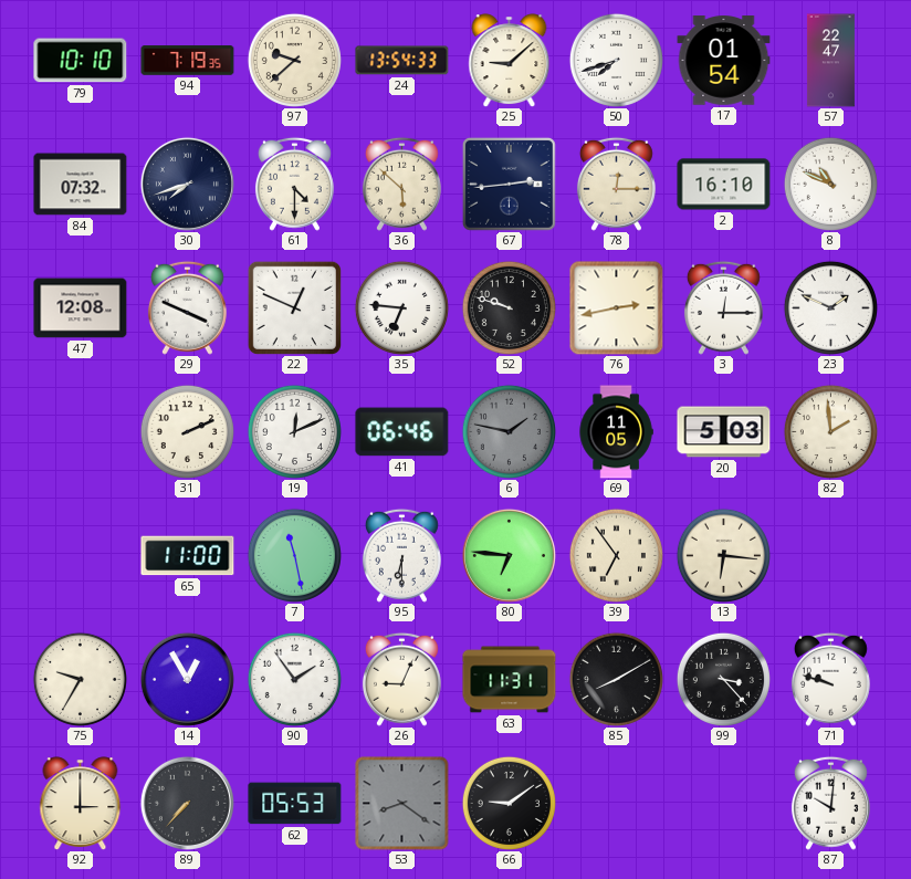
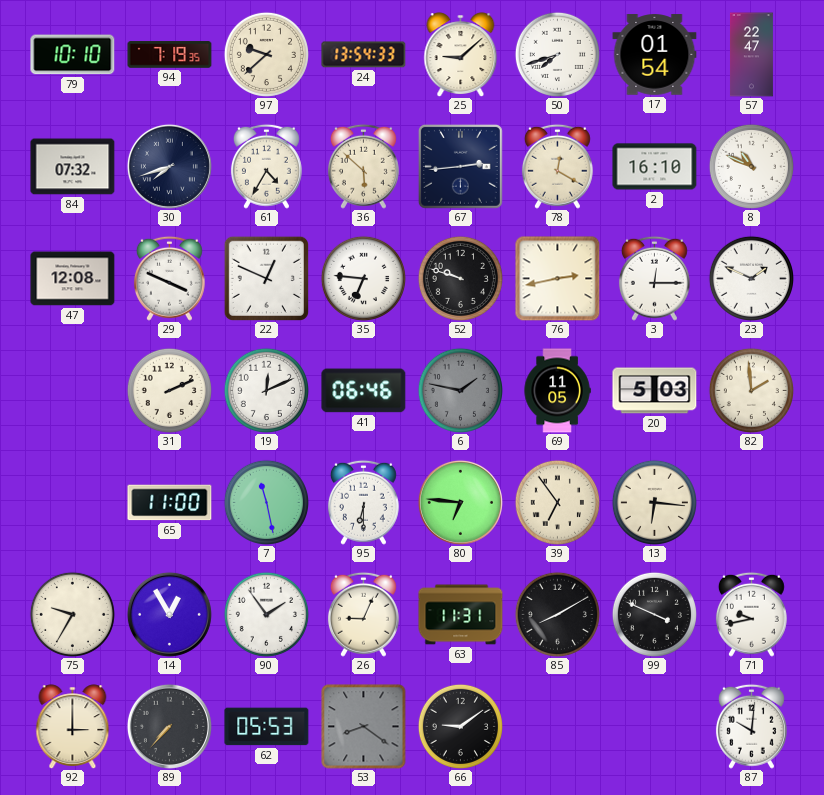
61: 4:30 -> 4:35
78: 12:15 -> 12:20
99: 3:23 -> 3:49
71: 9:48 -> 9:43
